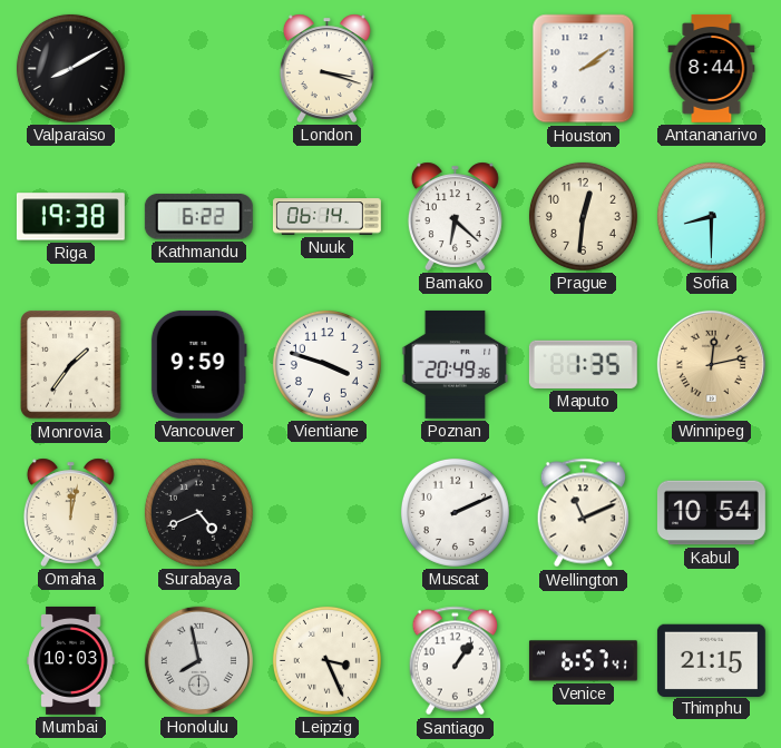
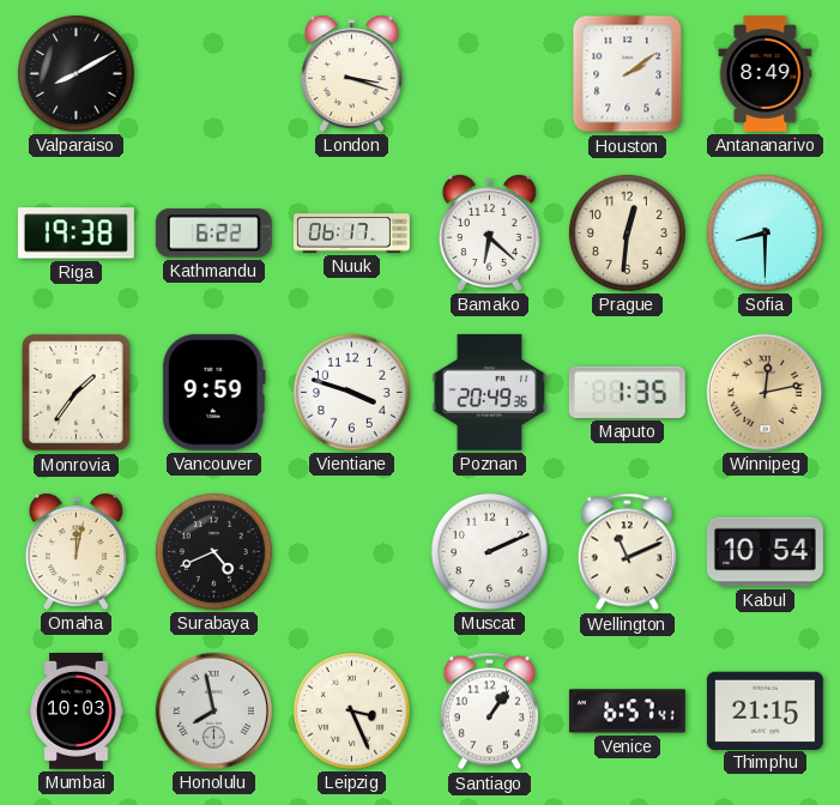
Antananarivo: 8:44 -> 8:49
Nuuk: 06:14 -> 06:17
